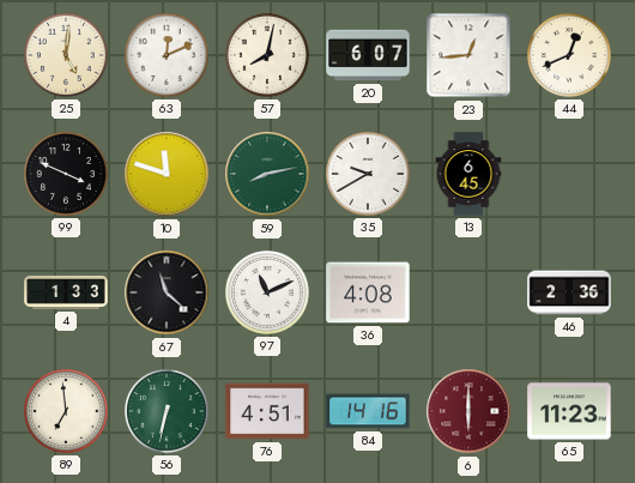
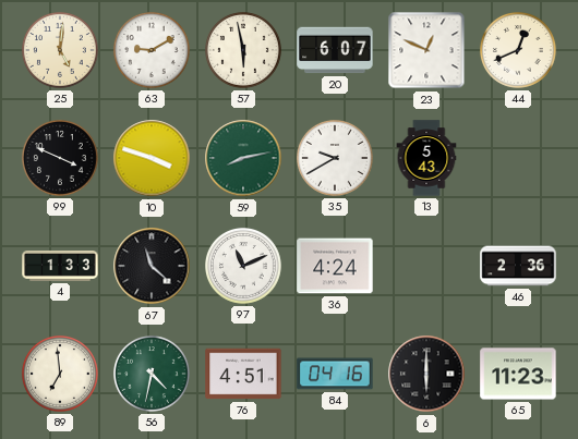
63: 12:11 -> 9:10
57: 8:02 -> 5:58
23: 12:44 -> 12:49
10: 11:48 -> 3:48
13: 6:45 -> 5:43
36: 4:08 -> 4:24
56: 6:32 -> 4:32
84: 14:16 -> 04:16
6 dial: burgundy -> black
